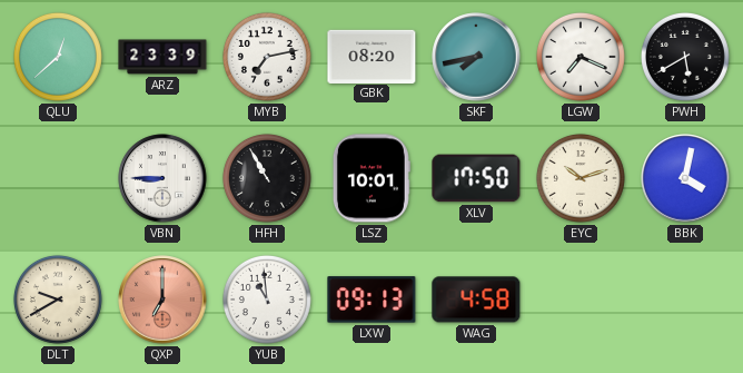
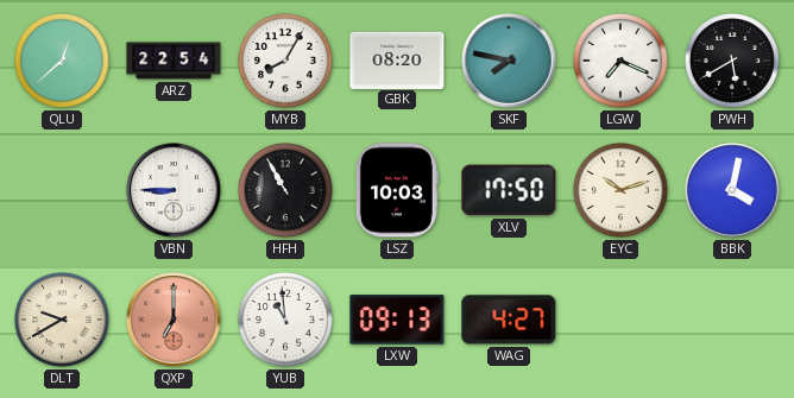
ARZ: 23:39 -> 22:54
MYB: 7:13 -> 8:05
SKF: 7:43 -> 7:47
LSZ: 10:01 -> 10:03
WAG: 4:58 -> 4:27
